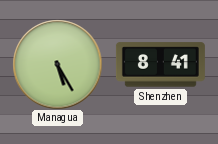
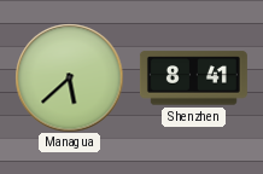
Managua: 5:25 -> 5:38
